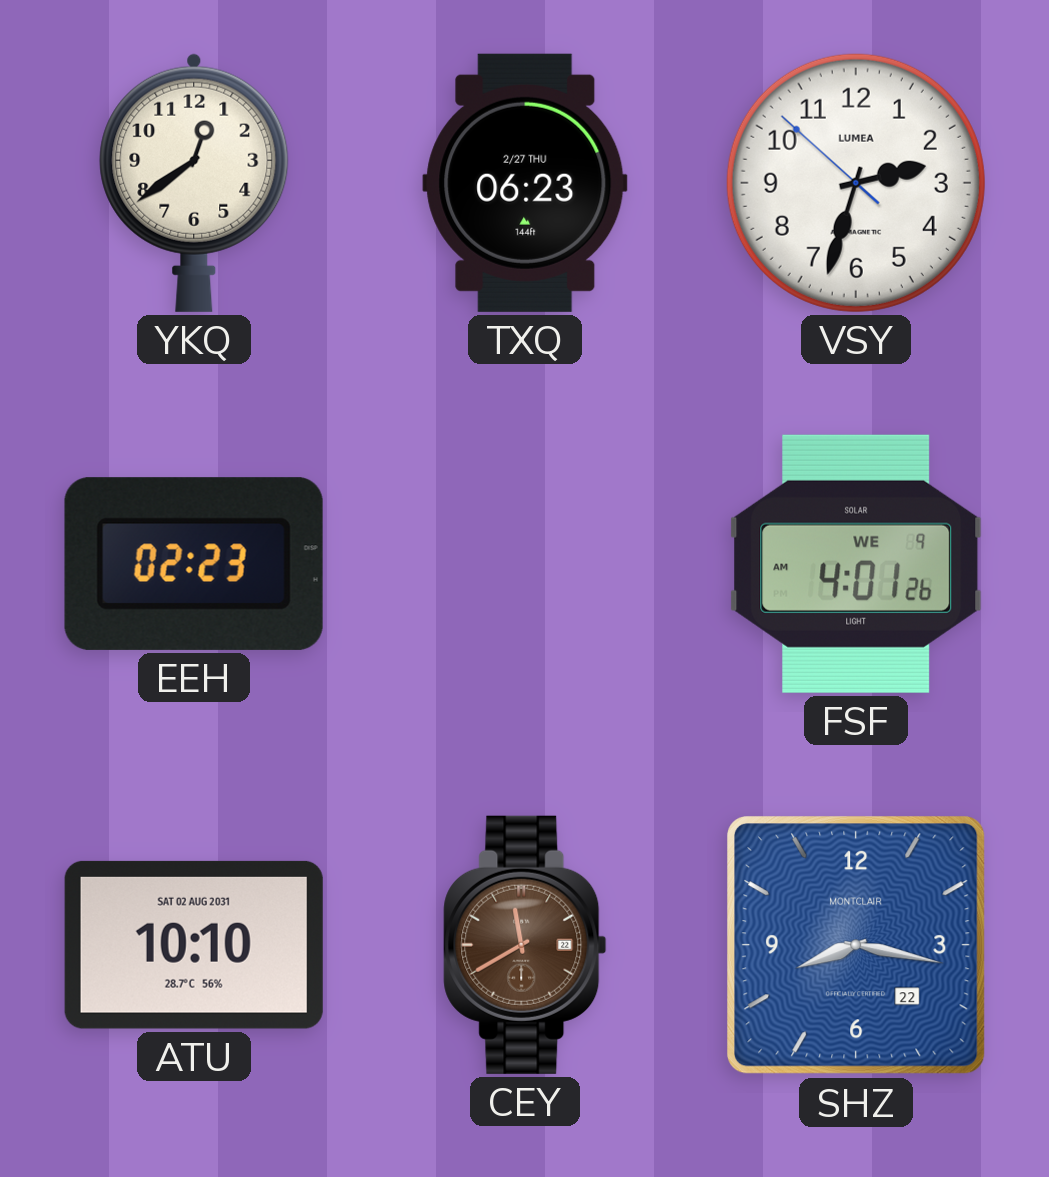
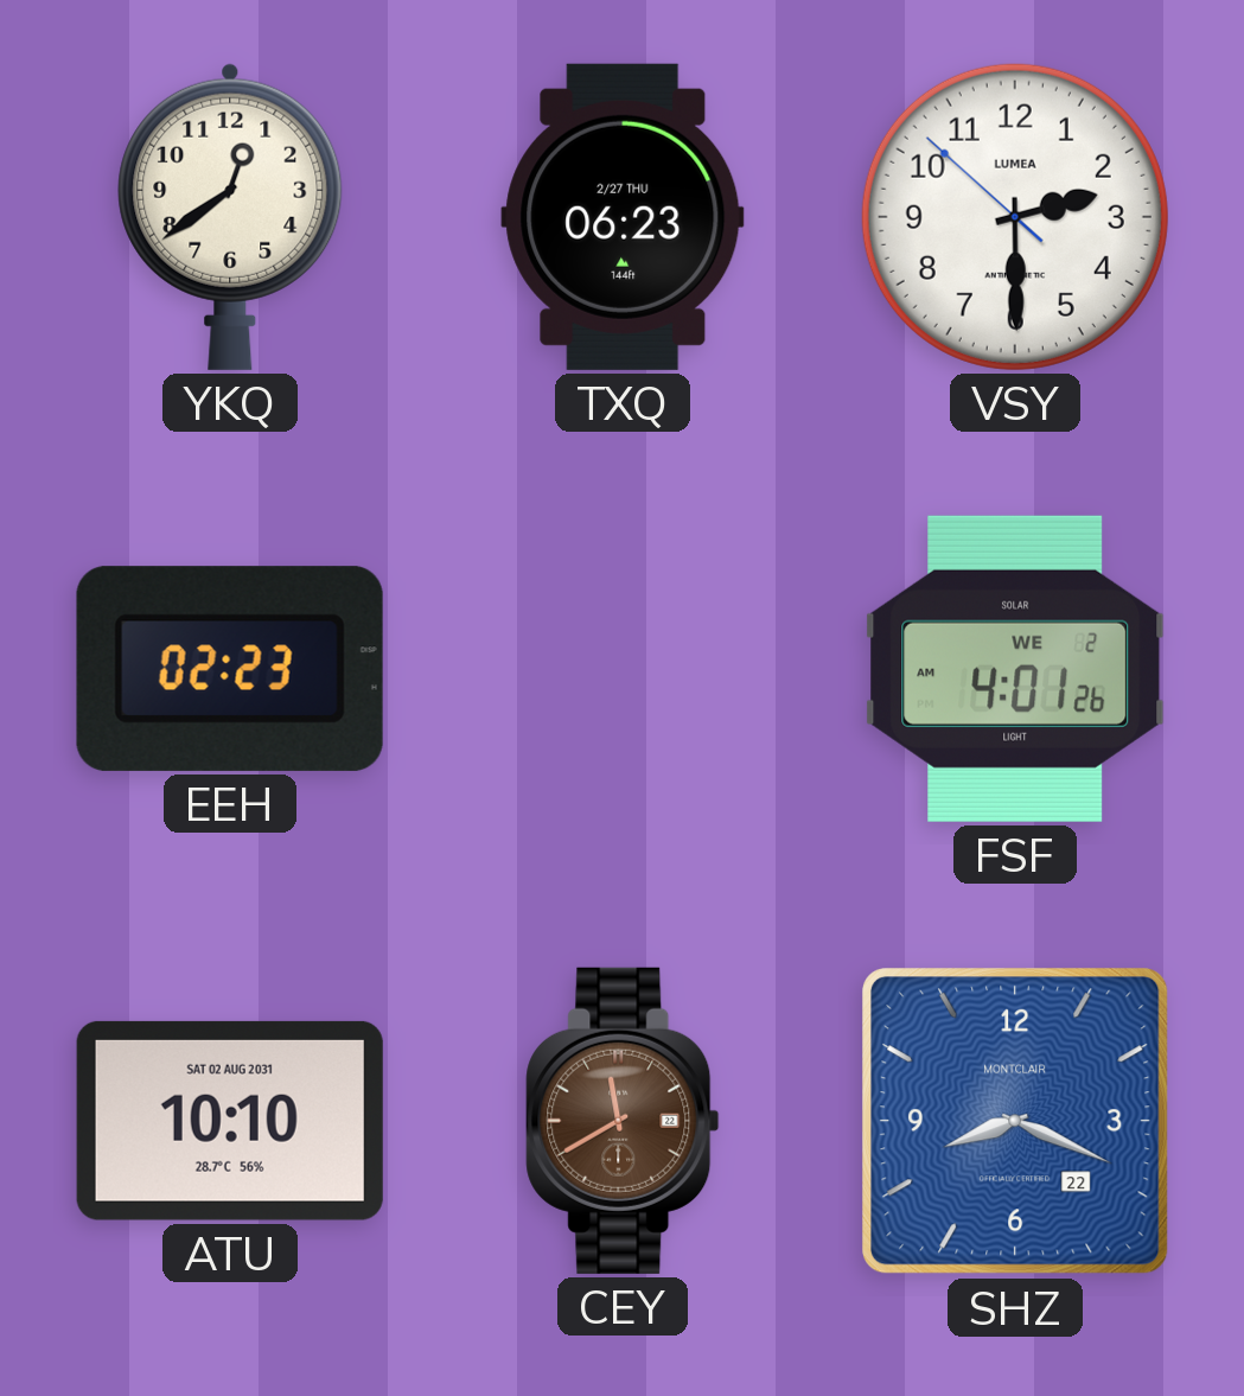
VSY: 2:32 -> 2:29
FSF date: WE 9 -> WE 2
SHZ: 8:17 -> 8:19
